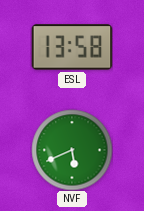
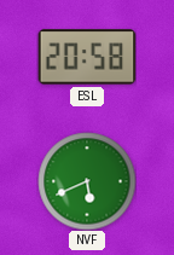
ESL: 13:58 -> 20:58
